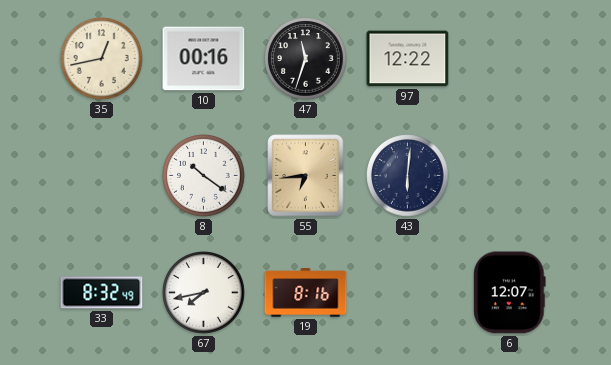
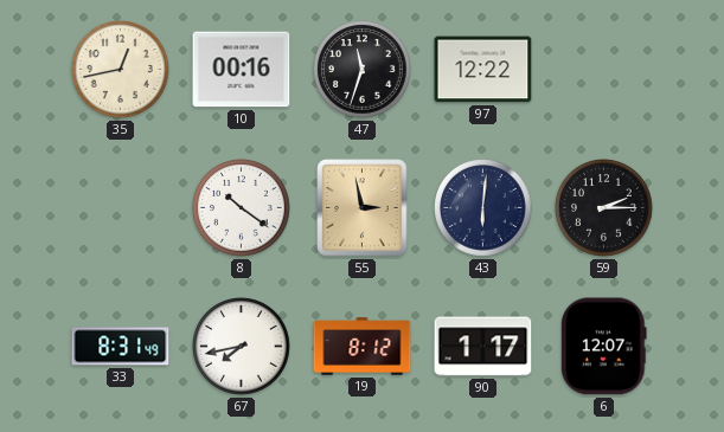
55: 6:44 -> 2:58
59: none -> 2:15
33: 8:32 -> 8:31
19: 8:16 -> 8:12
90: none -> 1:17
